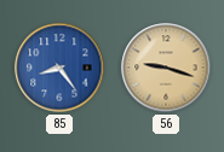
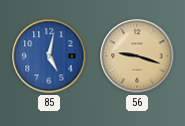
85: 8:24 -> 5:02
